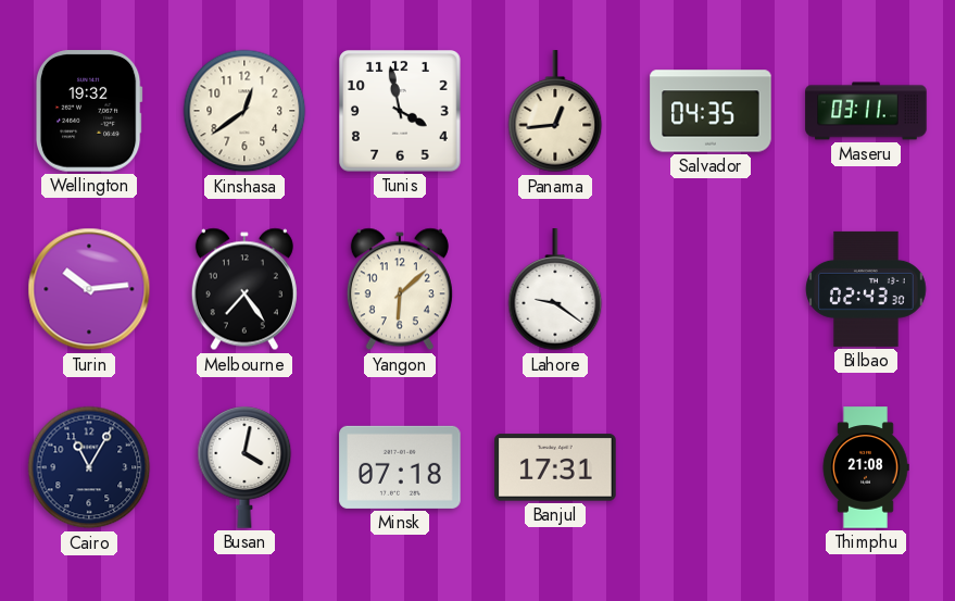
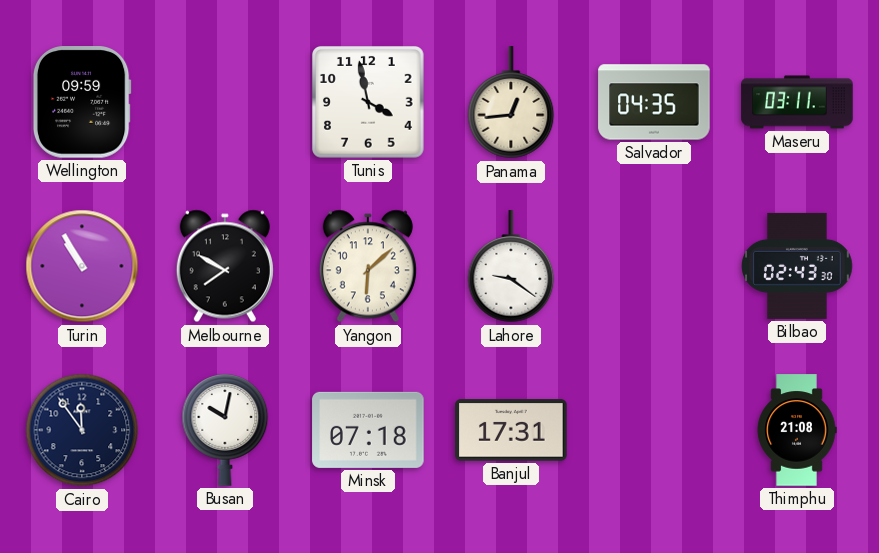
Wellington: 19:32 -> 09:59
Kinshasa: 12:39 -> none
Turin: 10:14 -> 10:55
Melbourne: 7:24 -> 7:50
Cairo: 11:05 -> 11:54
Busan: 4:02 -> 10:02
